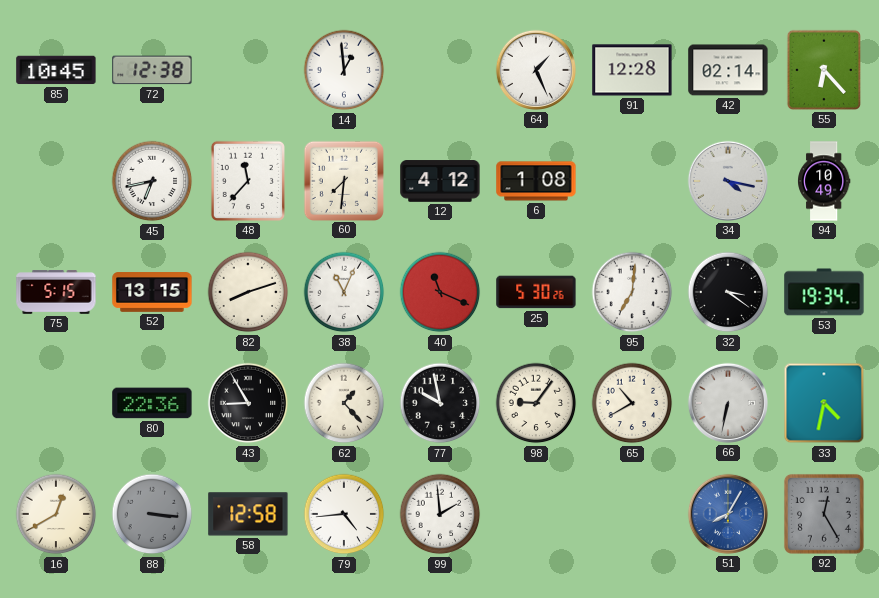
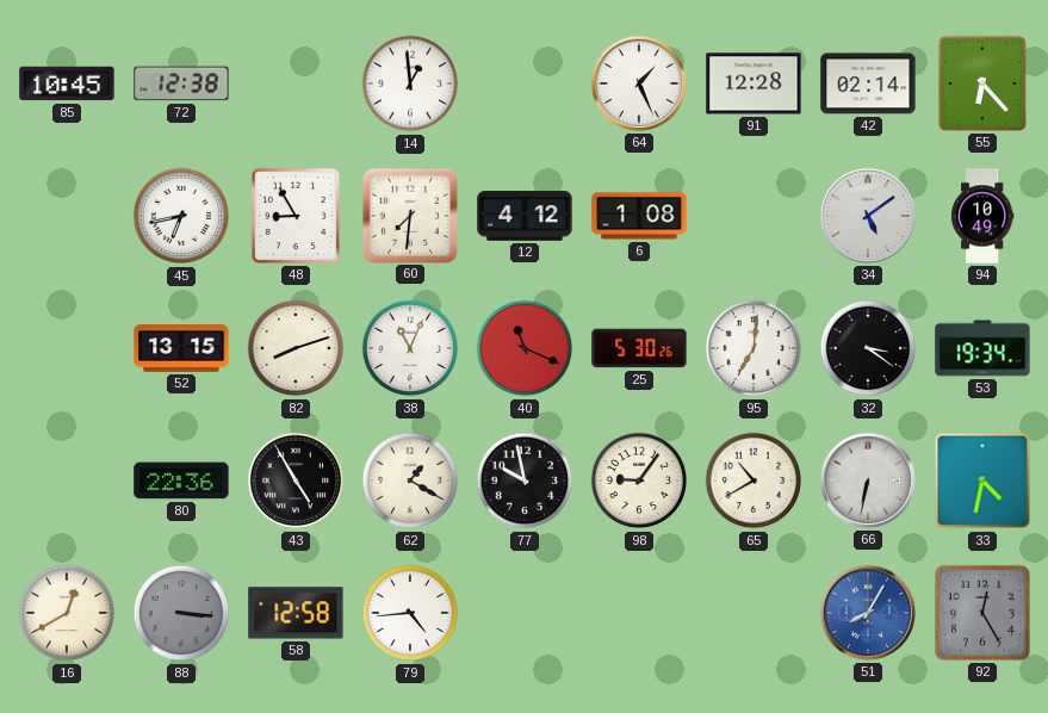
48: 11:37 -> 8:55
34: 4:17 -> 5:09
75: 5:15 -> none
43: 8:55 -> 4:55
62: 1:23 -> 1:20
99: 1:59 -> none
